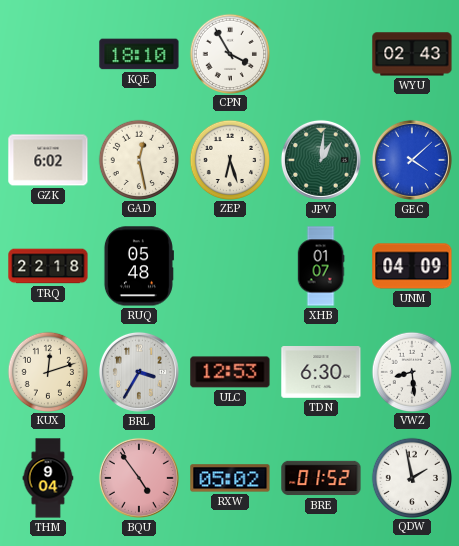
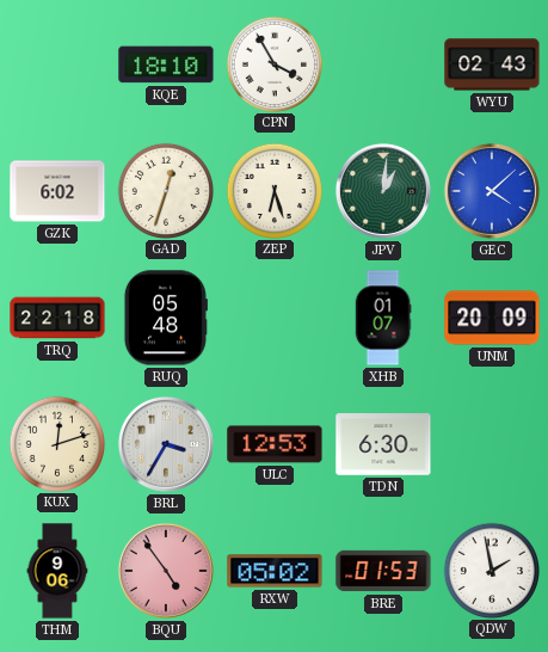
GAD: 12:28 -> 12:33
UNM: 04:09 -> 20:09
VWZ: 8:29 -> none
THM: 9:04 -> 9:06
BRE: 01:52 -> 01:53
